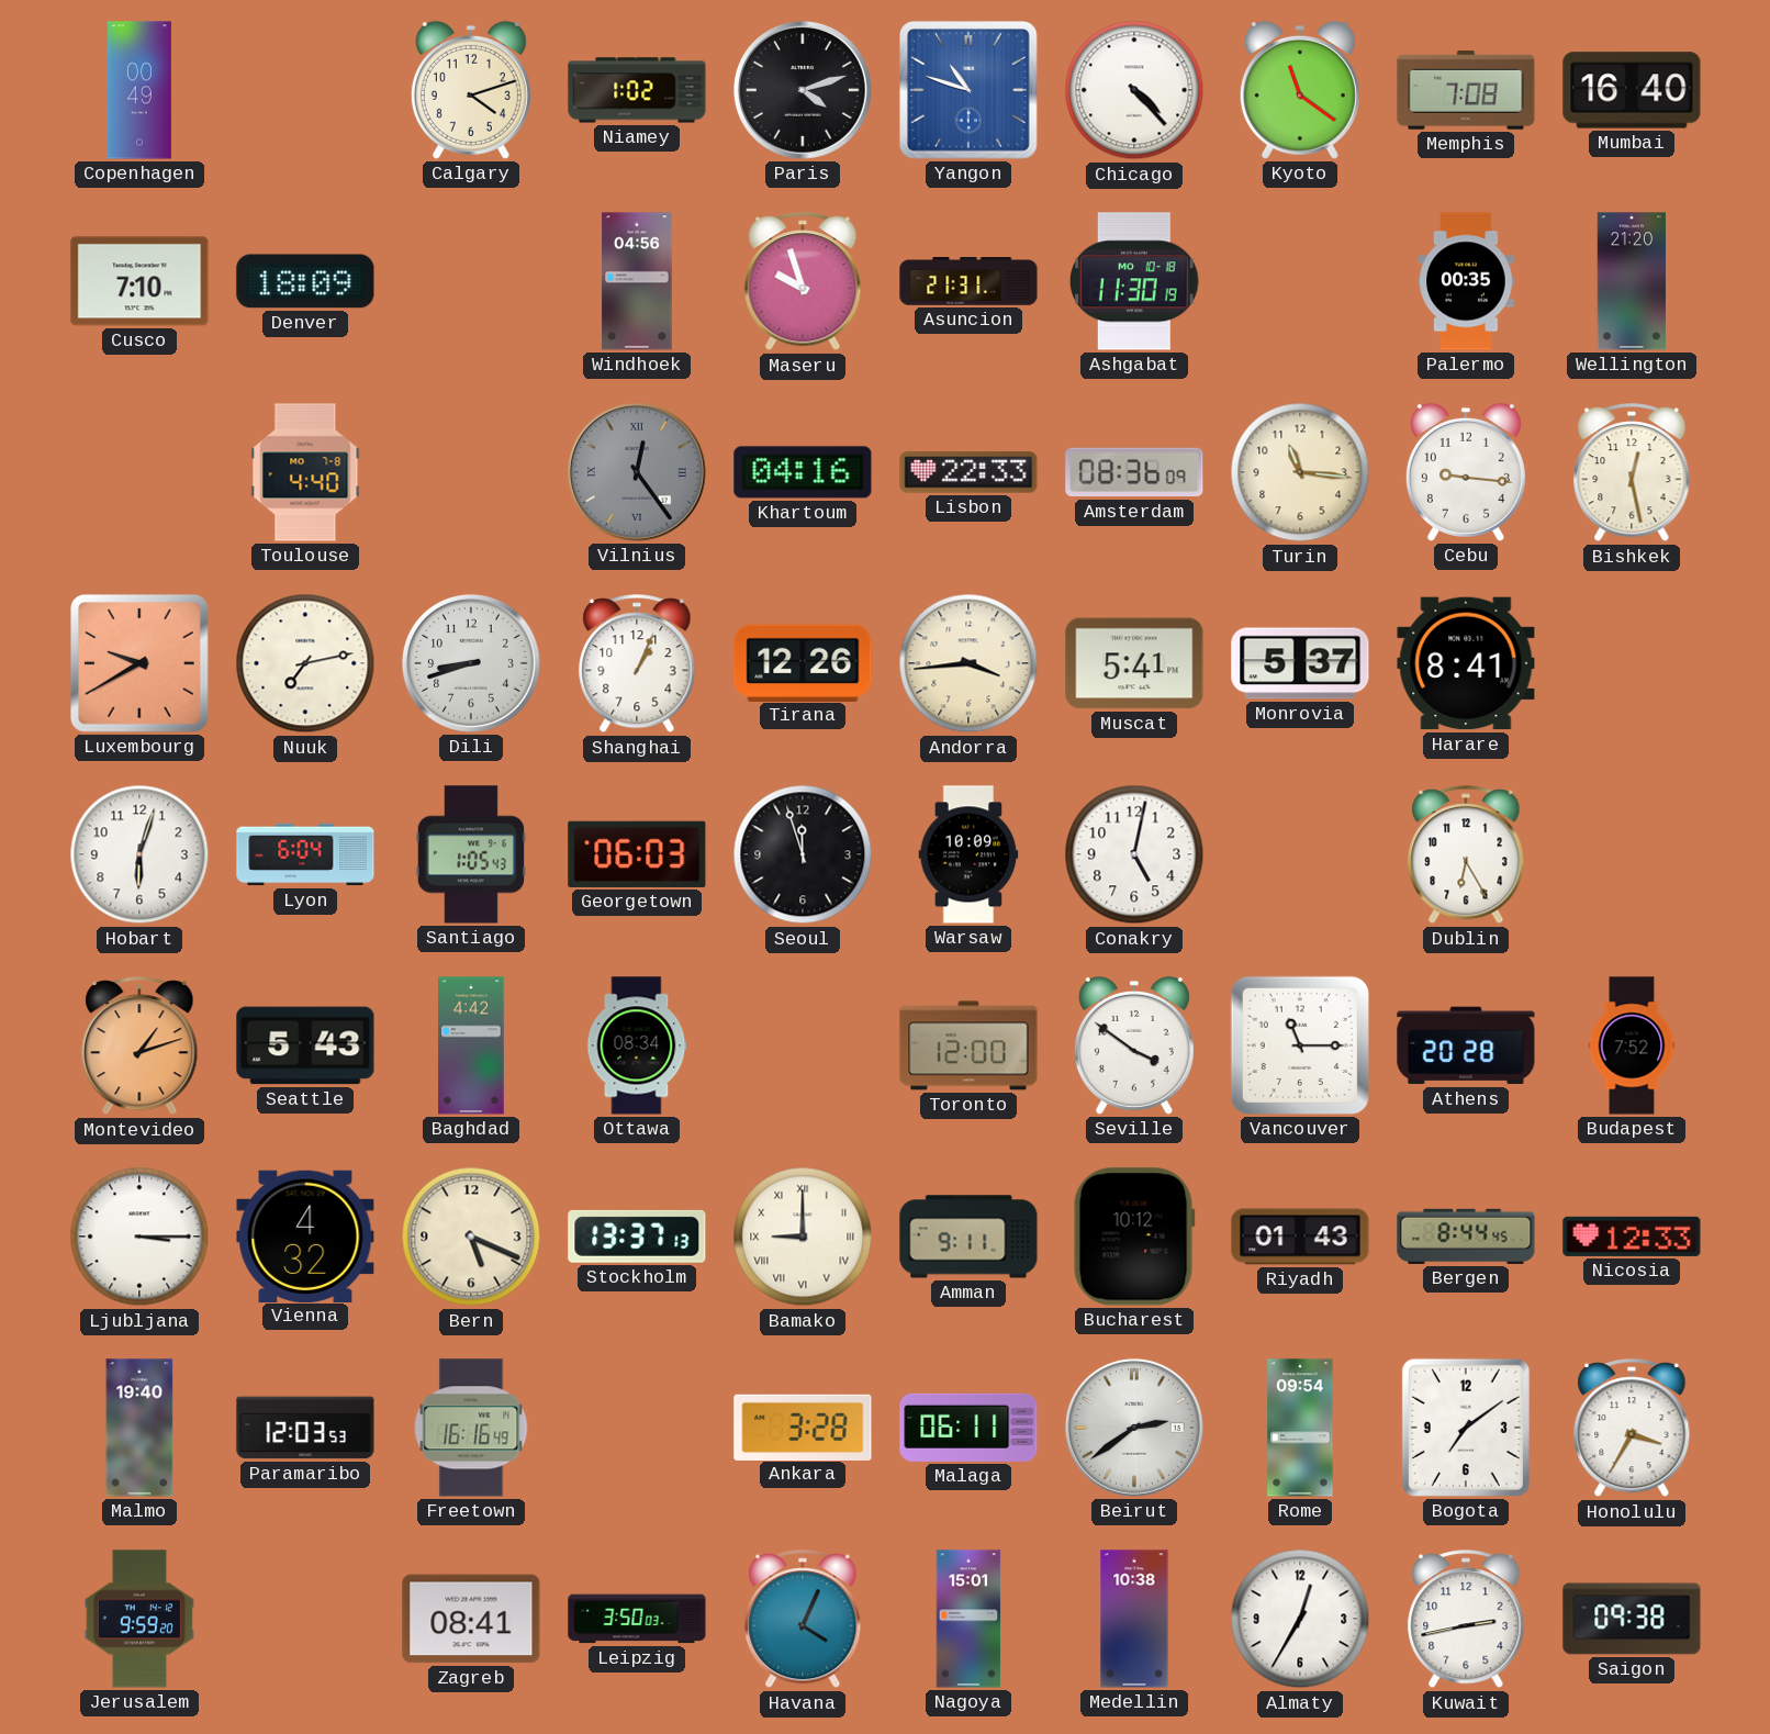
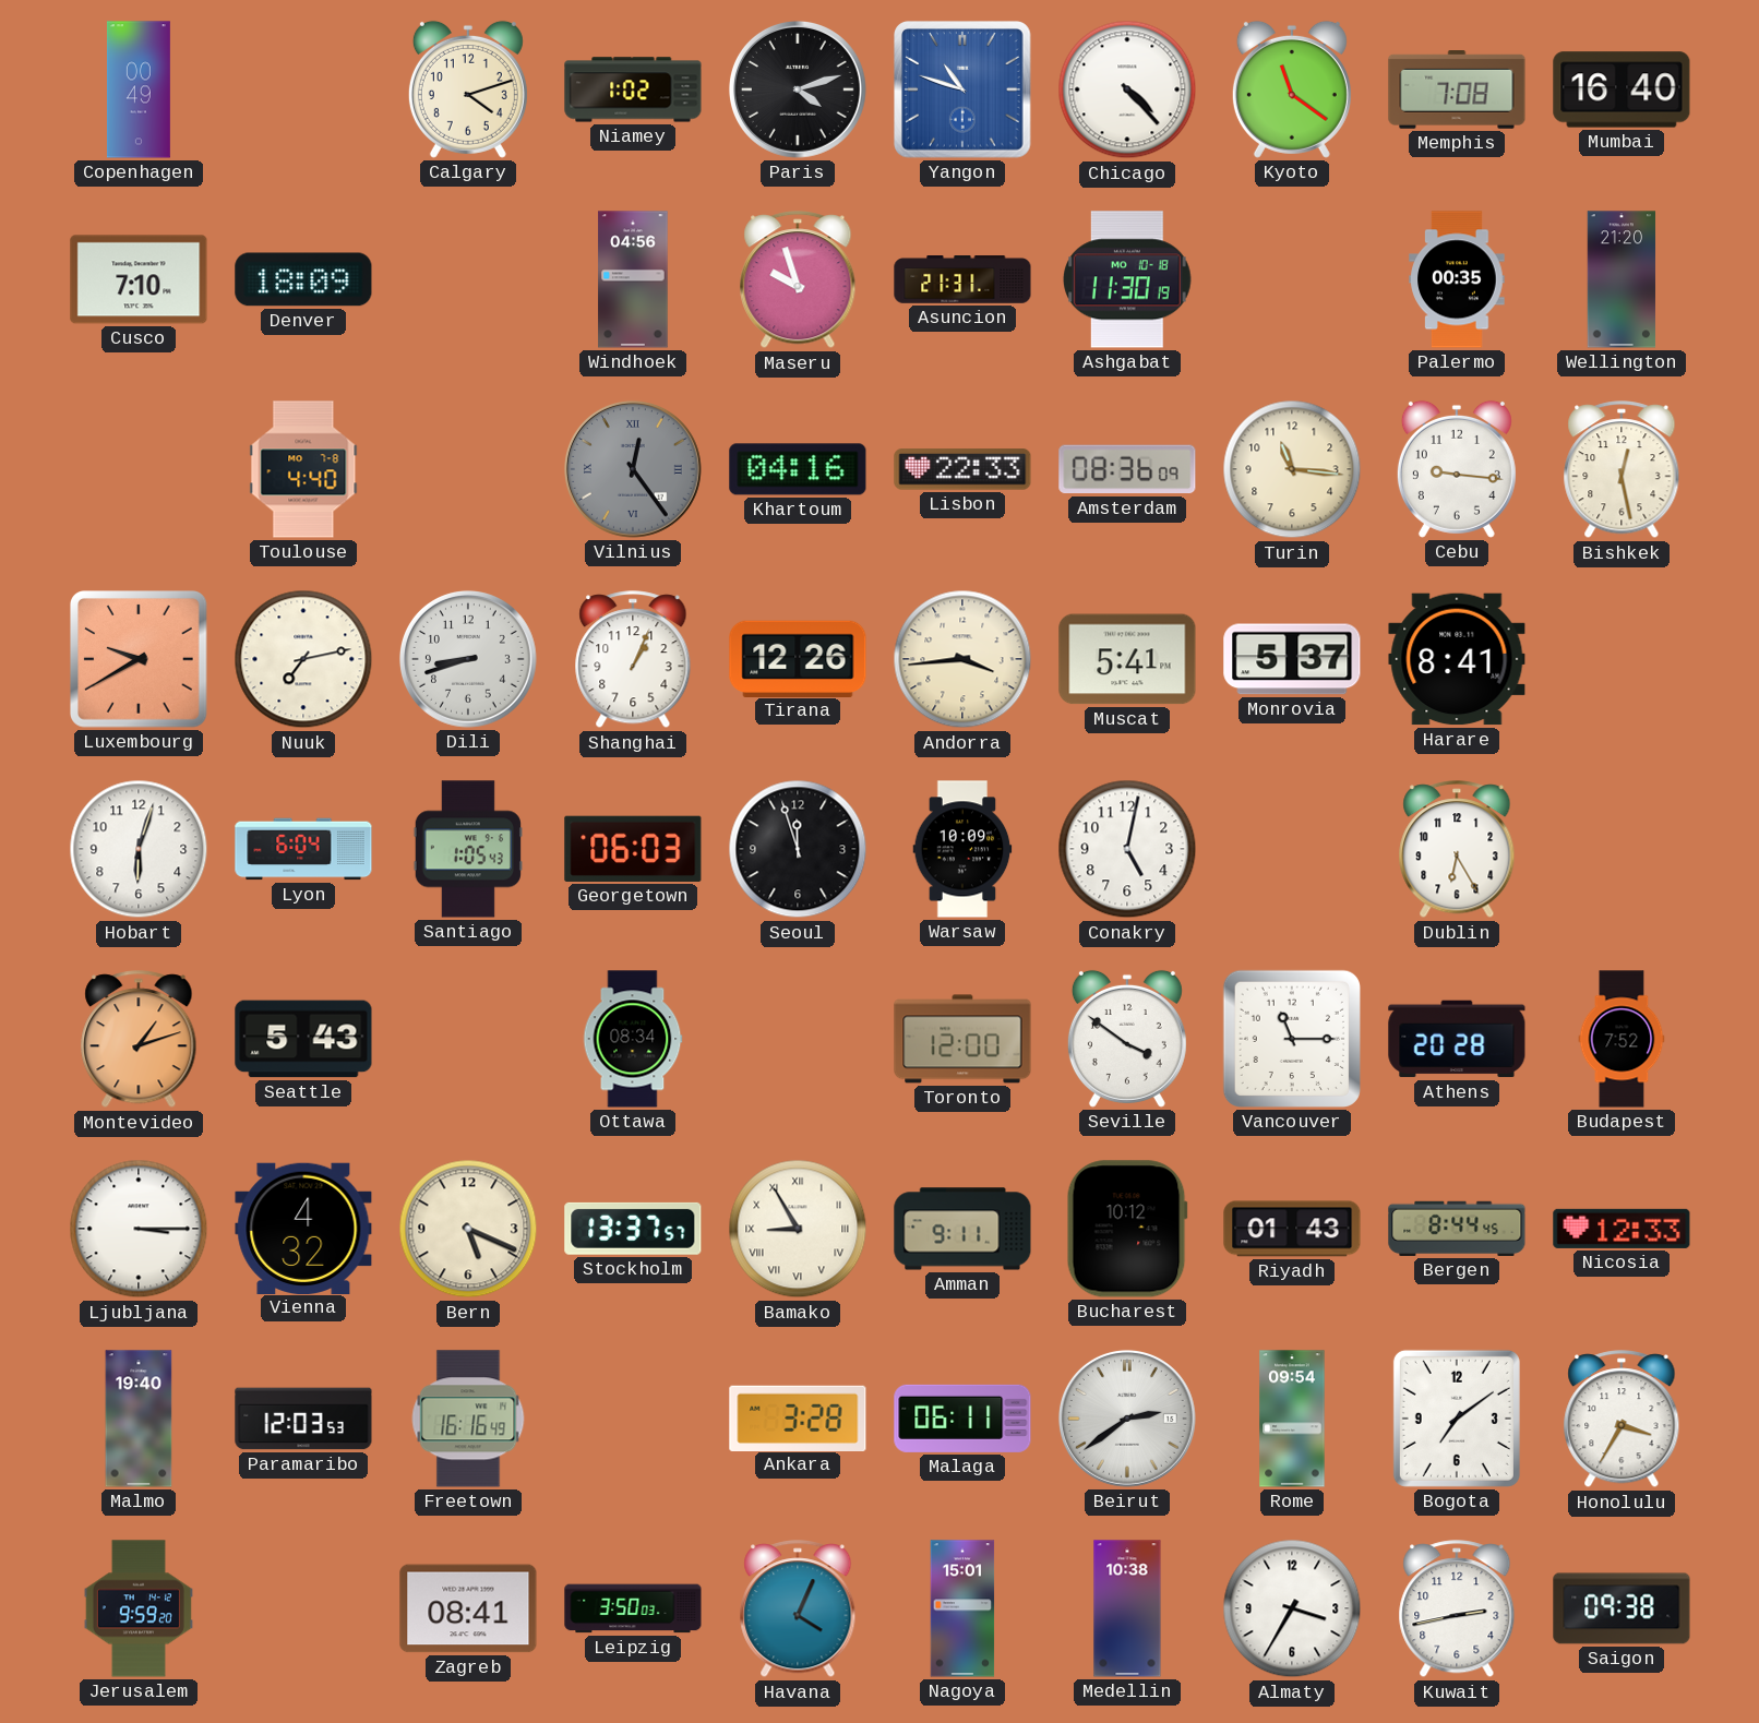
Baghdad: 4:42 -> none
Stockholm: 13:37:13 -> 13:37:57
Bamako: 9:00 -> 8:55
Almaty: 12:35 -> 3:35
